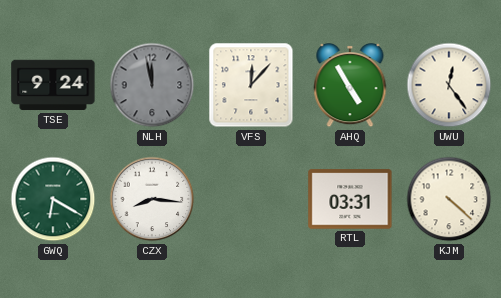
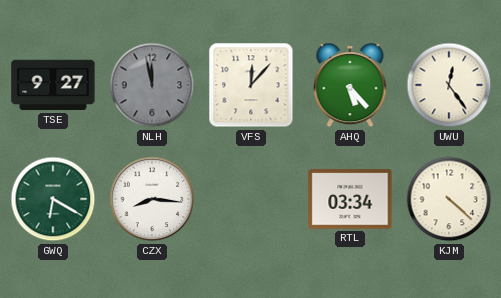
TSE: 9:24 -> 9:27
AHQ: 4:55 -> 5:23
RTL: 03:31 -> 03:34
